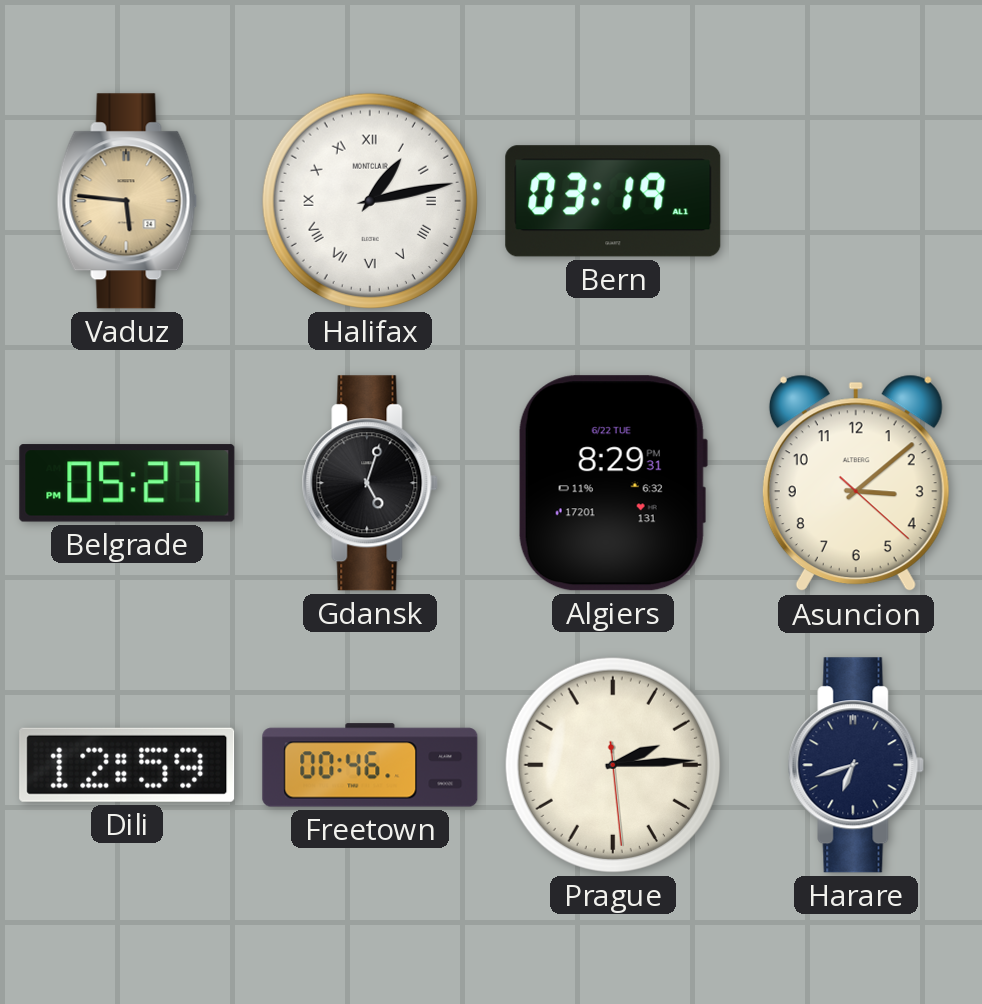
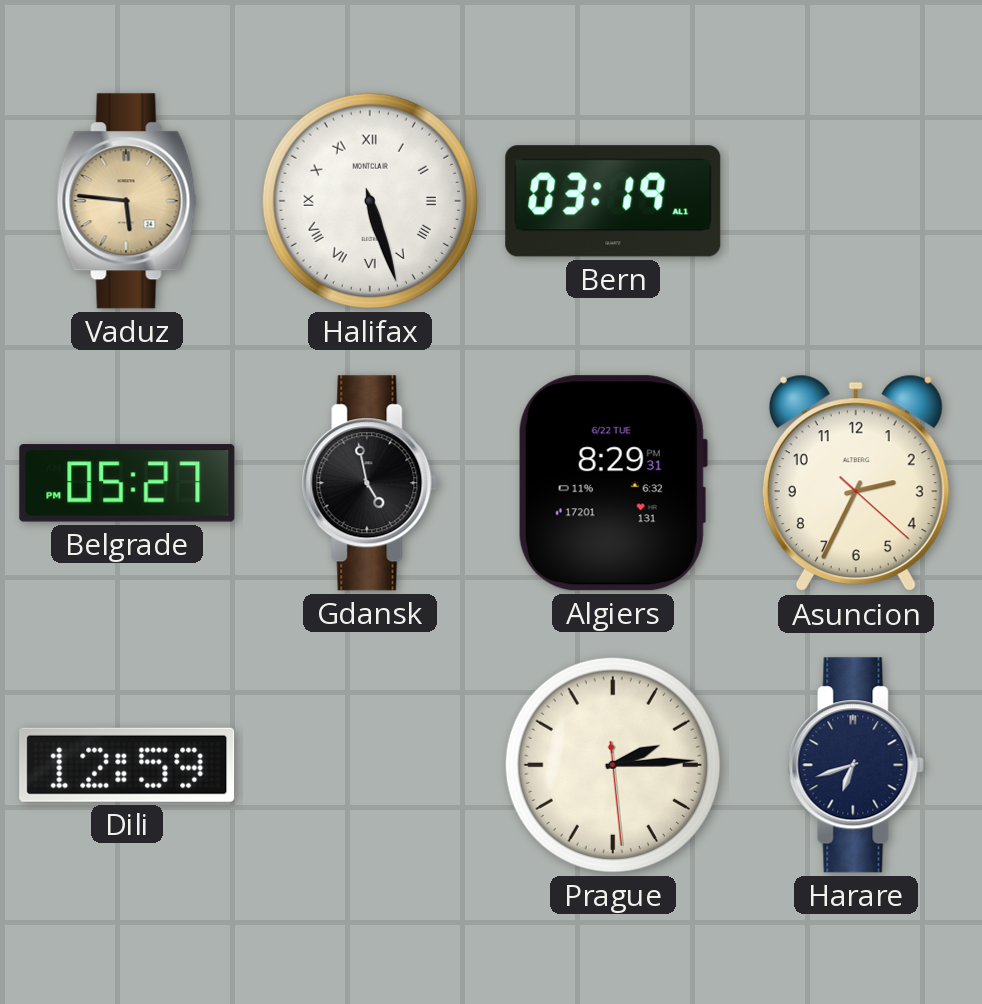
Halifax: 1:13 -> 5:27
Gdansk: 5:03 -> 4:58
Asuncion: 3:08 -> 2:34
Freetown: 00:46 -> none
